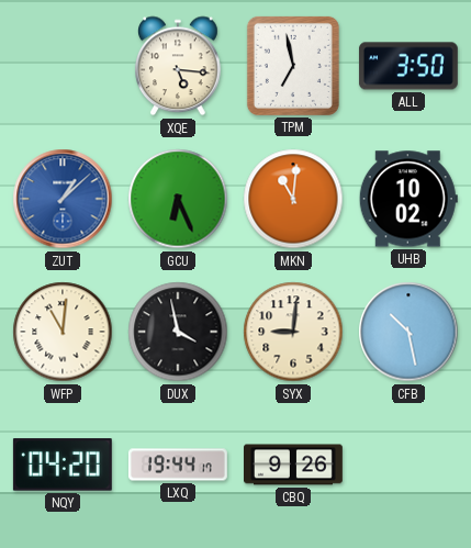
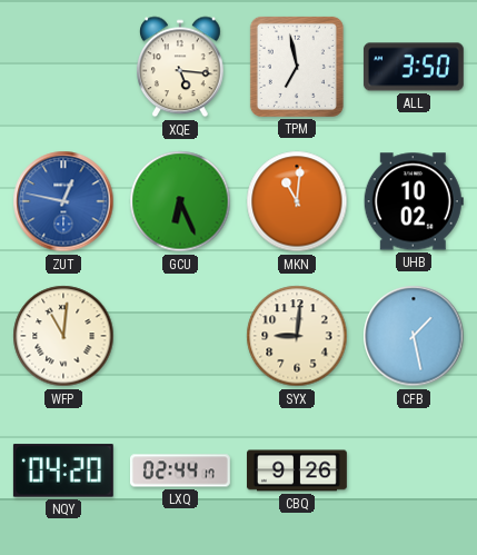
ZUT: 1:08 -> 12:47
DUX: 3:58 -> none
CFB: 10:28 -> 1:28
LXQ: 19:44 -> 02:44
